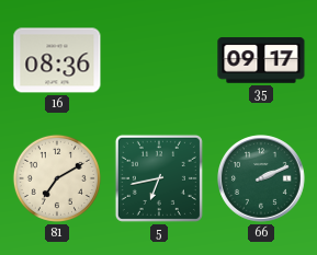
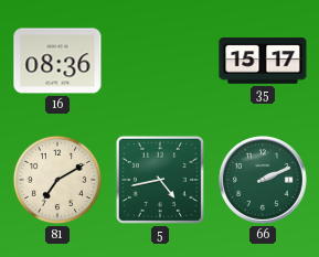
35: 09:17 -> 15:17
5: 6:43 -> 4:43
